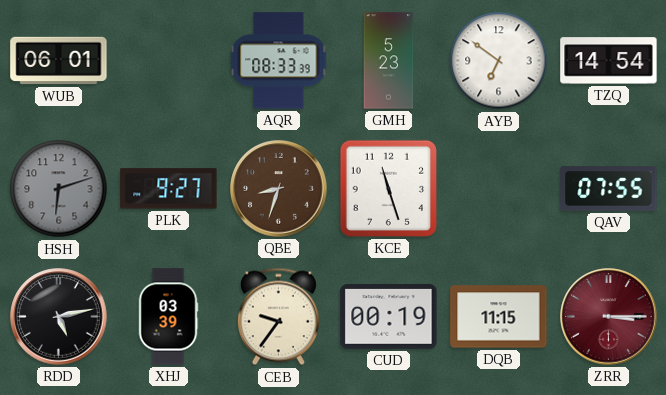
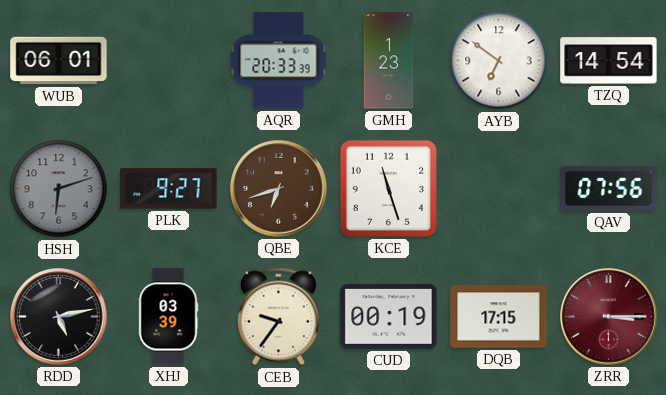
AQR: 08:33 -> 20:33
GMH: 5:23 -> 1:23
QBE: 8:33 -> 6:42
QAV: 07:55 -> 07:56
DQB: 11:15 -> 17:15
